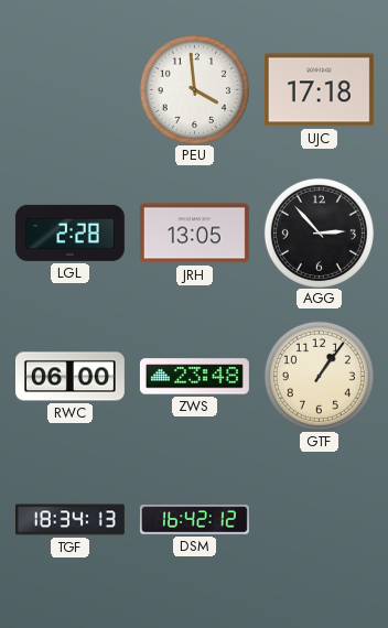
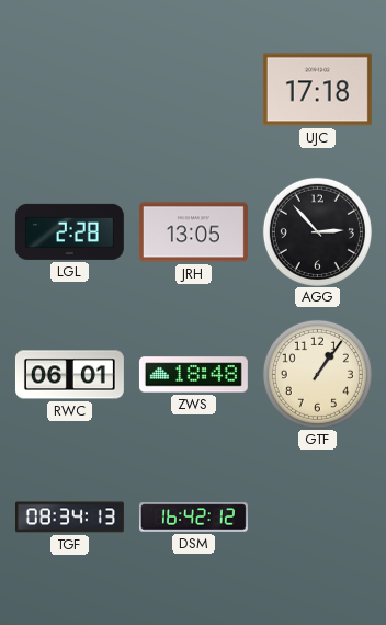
PEU: 3:59 -> none
RWC: 06:00 -> 06:01
ZWS: 23:48 -> 18:48
TGF: 18:34 -> 08:34
